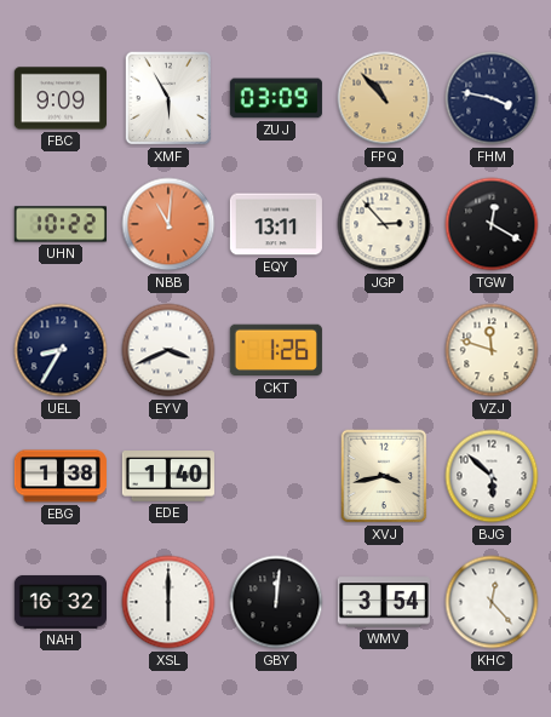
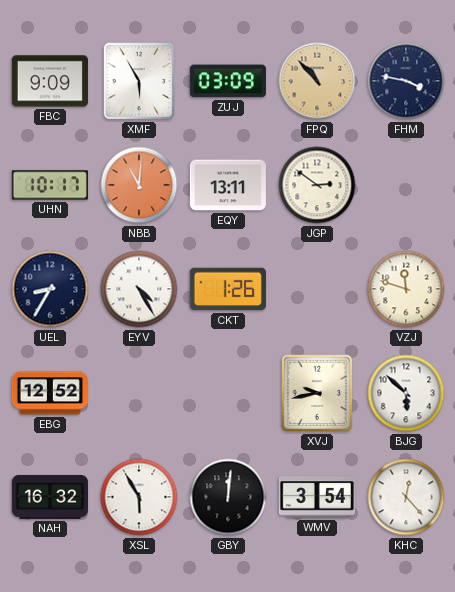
UHN: 10:22 -> 10:17
JGP: 2:53 -> 2:51
TGW: 12:20 -> none
EYV: 3:41 -> 4:25
EBG: 1:38 -> 12:52
EDE: 1:40 -> none
XVJ: 3:43 -> 9:43
XSL: 6:00 -> 5:55
